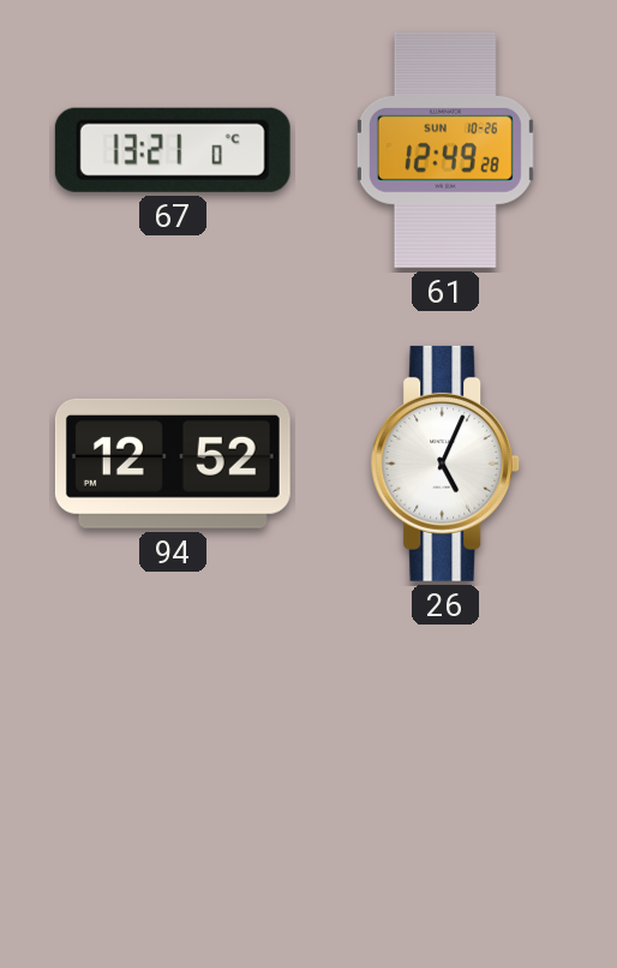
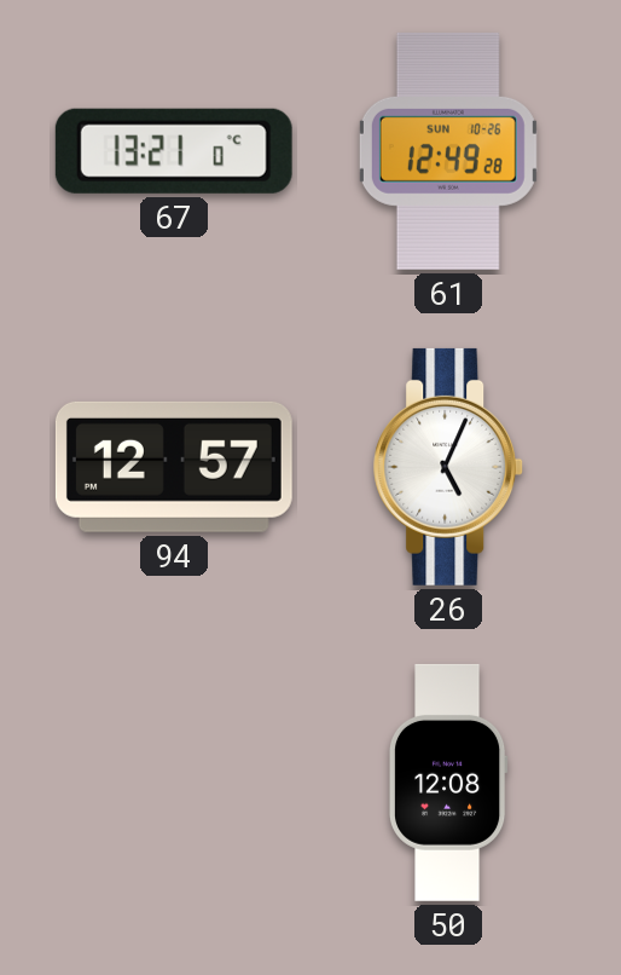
94: 12:52 -> 12:57
50: none -> 12:08
